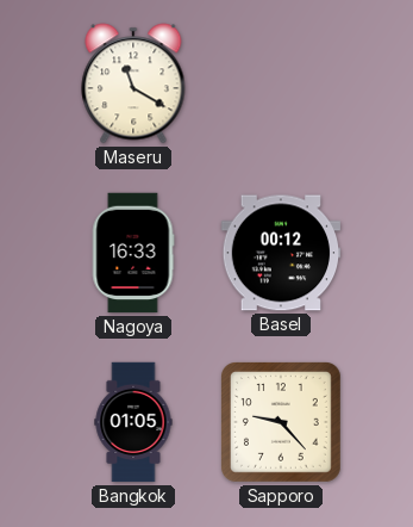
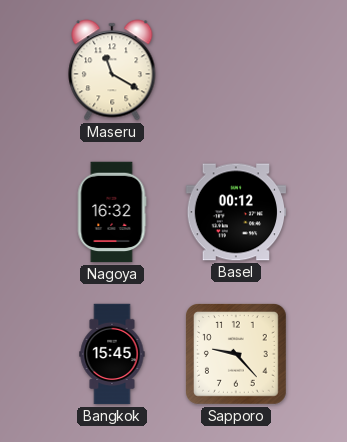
Nagoya: 16:33 -> 16:32
Bangkok: 01:05 -> 15:45
